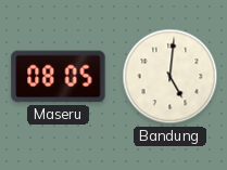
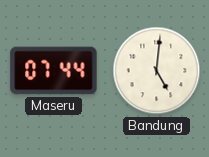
Maseru: 08:05 -> 07:44
